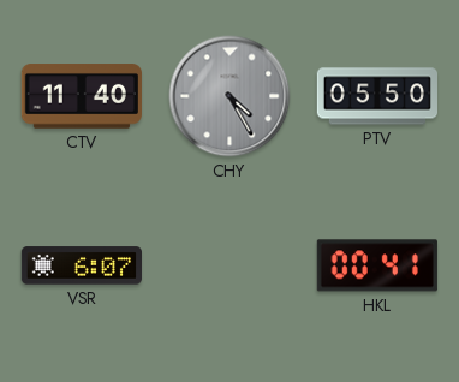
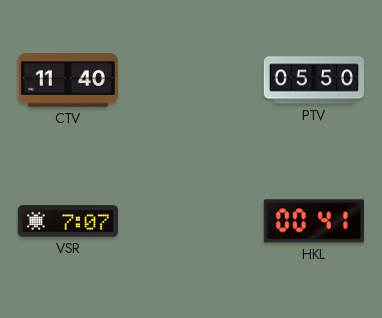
CHY: 4:25 -> none
VSR: 6:07 -> 7:07
